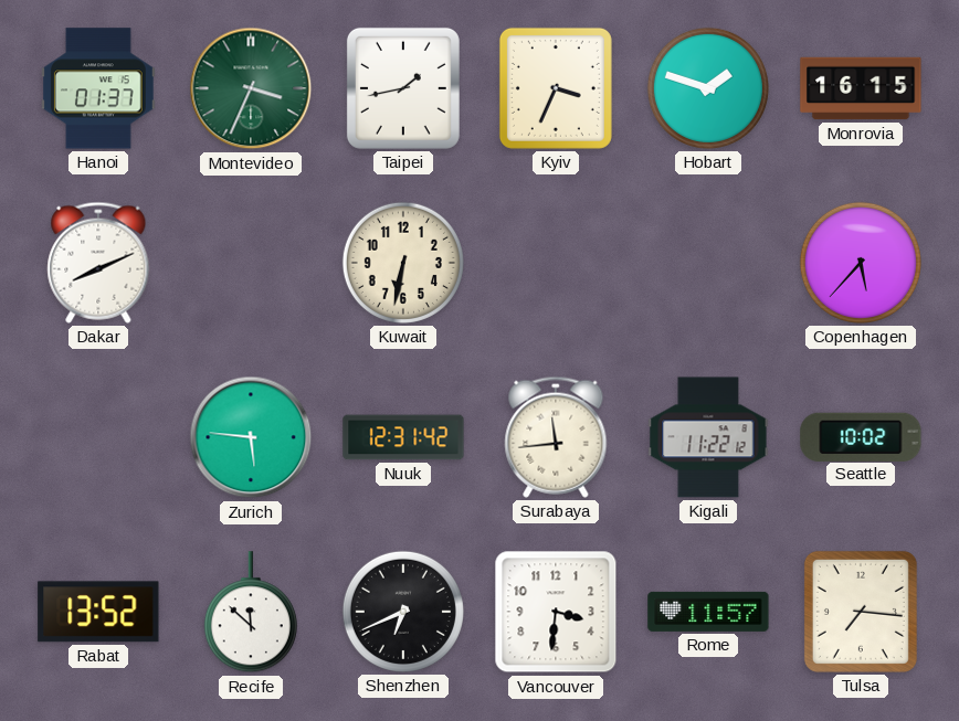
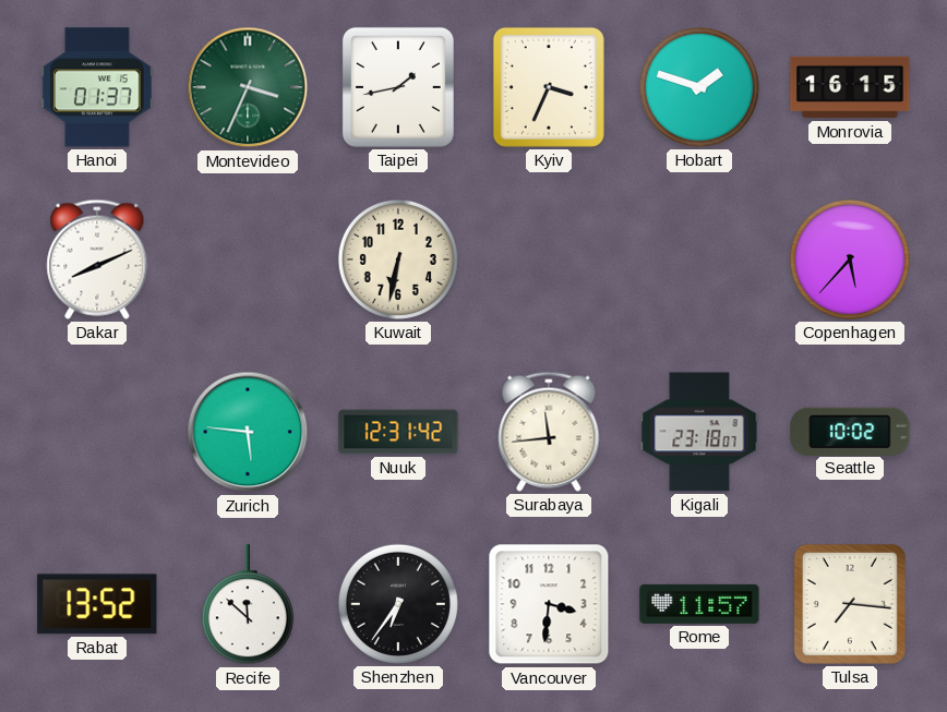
Kigali: 11:22 -> 23:18
Shenzhen: 6:41 -> 6:36
